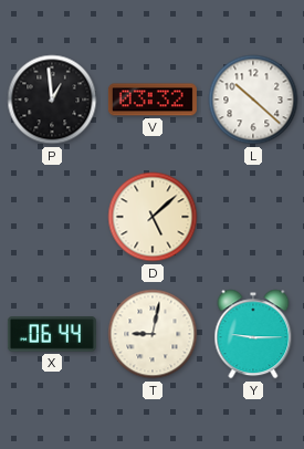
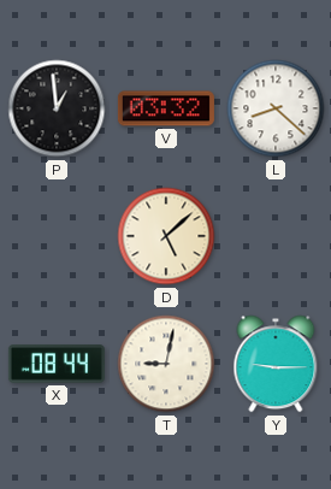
L: 10:22 -> 8:22
X: 06:44 -> 08:44
